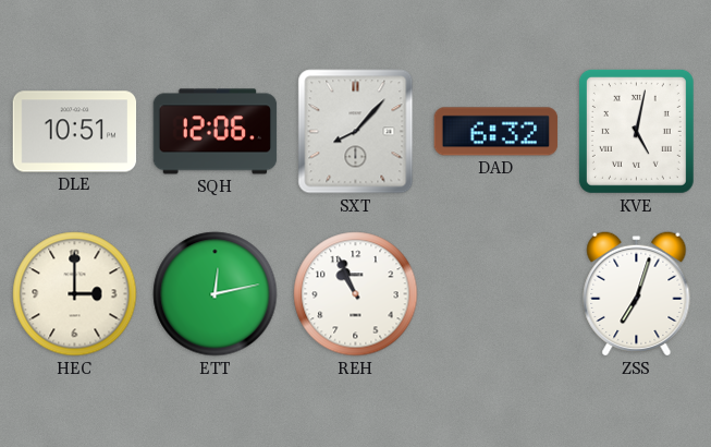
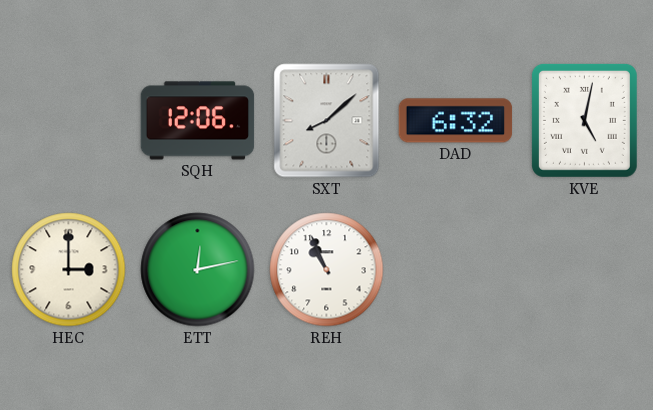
DLE: 10:51 -> none
SXT: 8:07 -> 8:08
ZSS: 7:03 -> none
